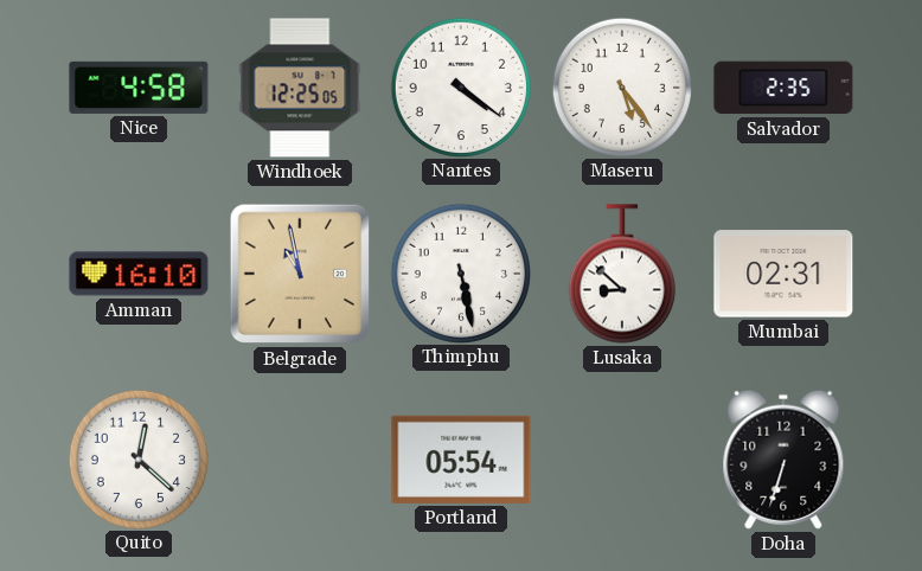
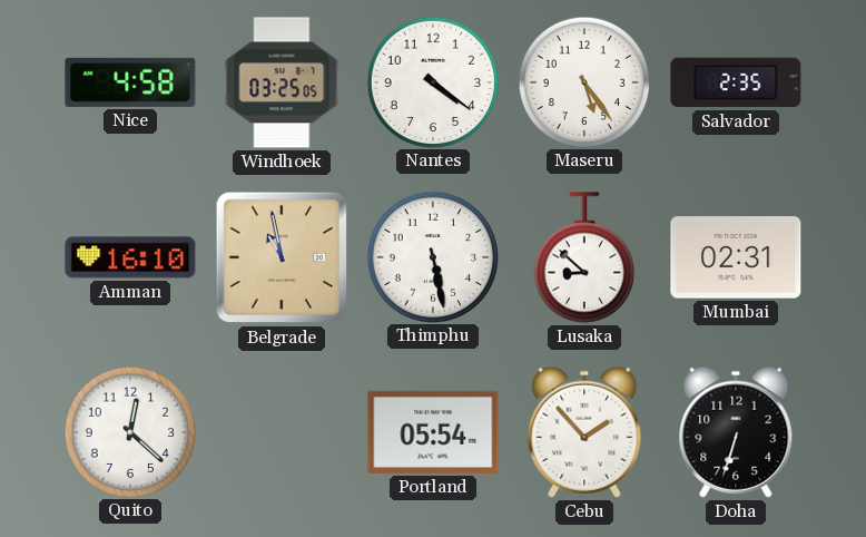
Windhoek: 12:25 -> 03:25
Cebu: none -> 1:53
